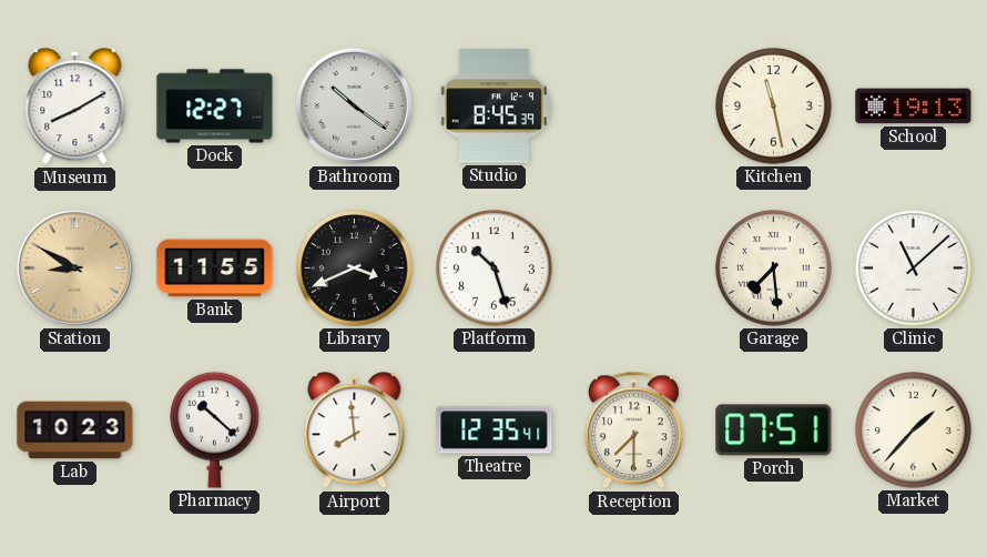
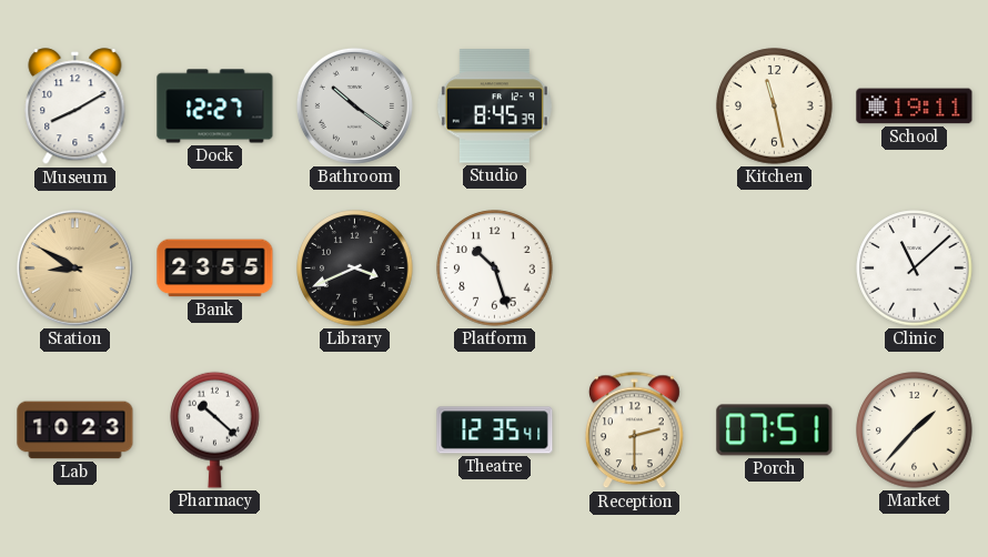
School: 19:13 -> 19:11
Bank: 11:55 -> 23:55
Garage: 7:29 -> none
Airport: 7:59 -> none
Reception: 7:30 -> 2:30
